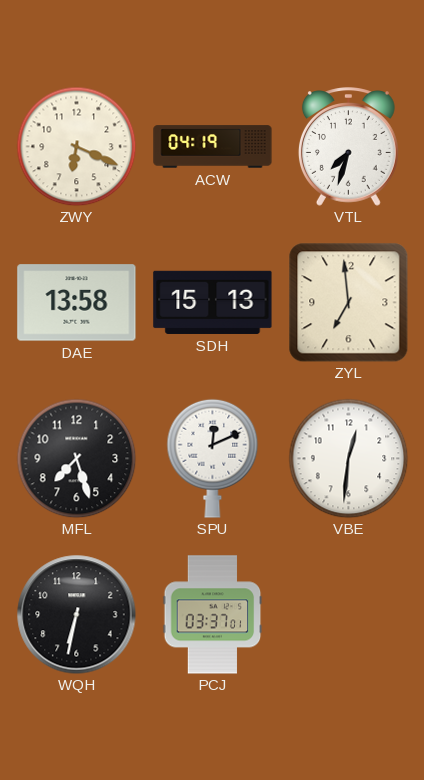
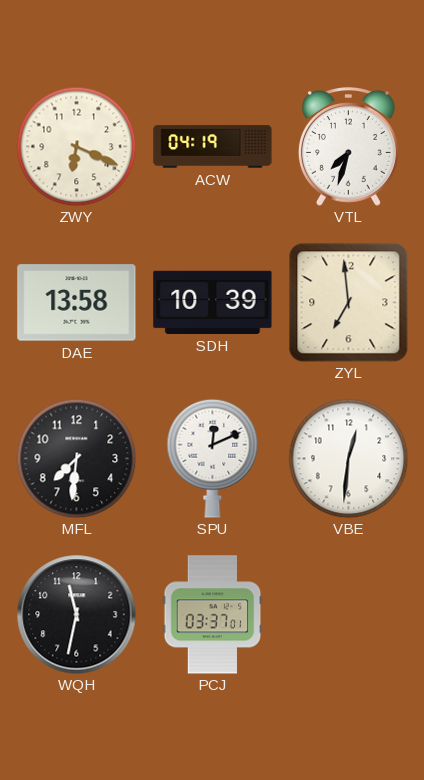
SDH: 15:13 -> 10:39
MFL: 7:27 -> 7:31
WQH: 6:32 -> 11:32
